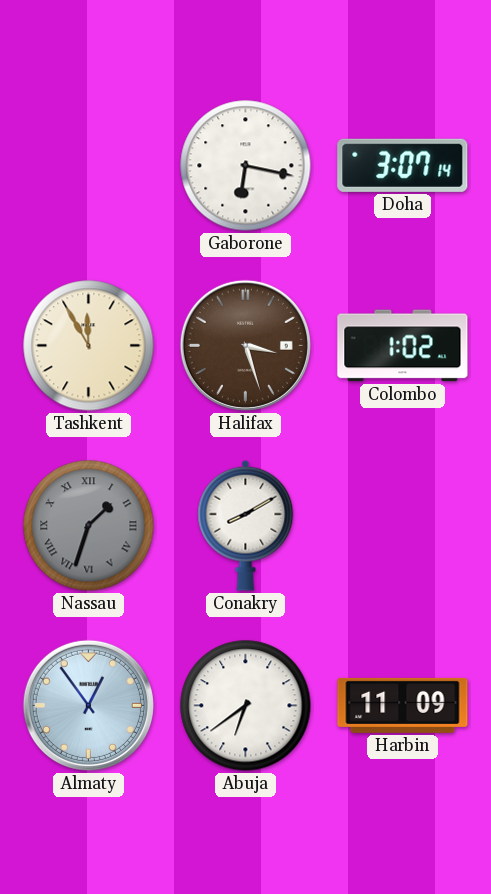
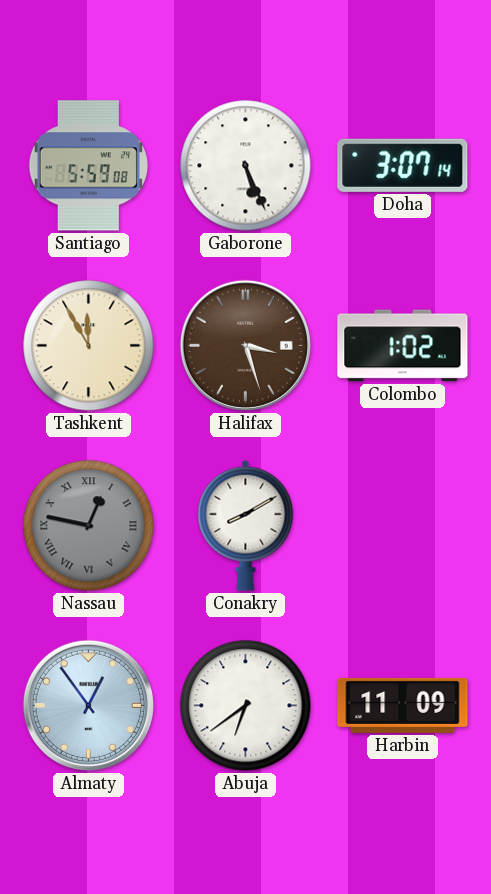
Santiago: none -> 5:59
Gaborone: 6:17 -> 5:26
Nassau: 1:33 -> 12:47
